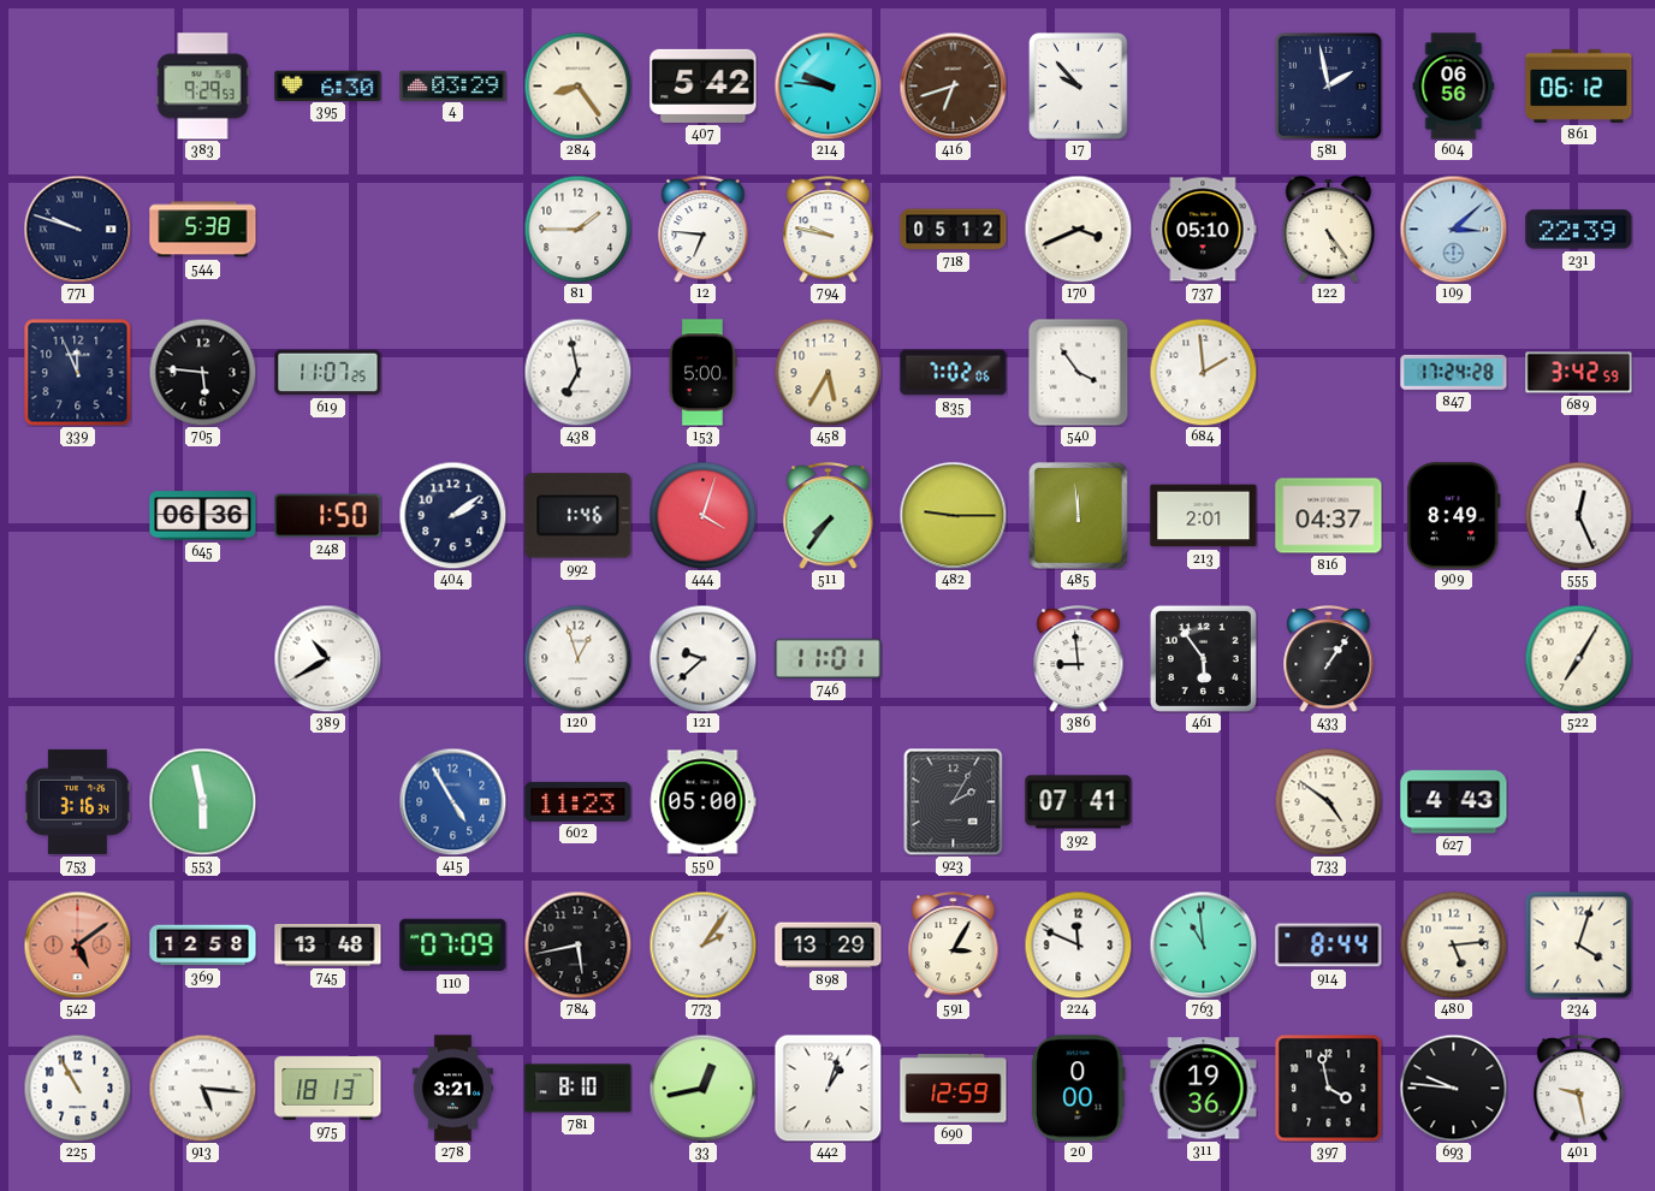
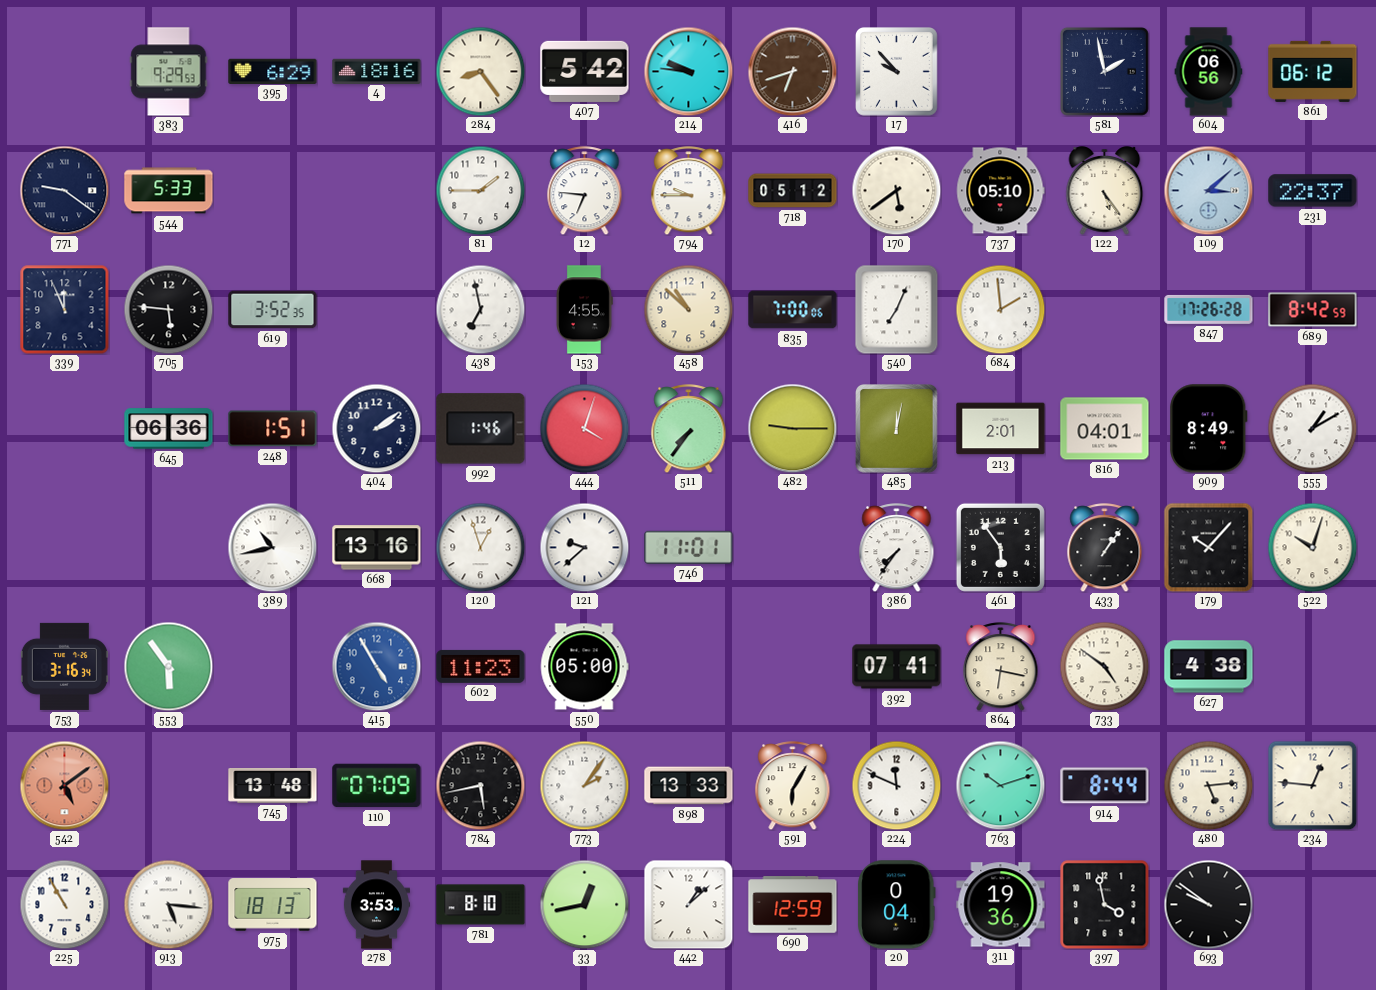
395: 6:30 -> 6:29
4: 03:29 -> 18:16
771: 9:48 -> 9:21
544: 5:38 -> 5:33
794: 9:47 -> 9:45
170: 3:41 -> 5:39
231: 22:39 -> 22:37
619: 11:07 -> 3:52
153: 5:00 -> 4:55
458: 5:35 -> 10:52
835: 7:02 -> 7:00
540: 3:54 -> 7:04
847: 17:24 -> 17:26
689: 3:42 -> 8:42
248: 1:50 -> 1:51
485: 11:59 -> 12:02
816: 04:37 -> 04:01
555: 12:26 -> 1:10
389: 10:40 -> 10:43
668: none -> 13:16
386: 8:59 -> 7:36
179: none -> 10:07
522: 7:05 -> 10:03
553: 5:58 -> 5:54
923: 2:05 -> none
864: none -> 6:17
627: 4:43 -> 4:38
369: 12:58 -> none
898: 13:29 -> 13:33
591: 3:05 -> 6:05
763: 10:59 -> 10:12
234: 4:03 -> 12:46
278: 3:21 -> 3:53
442: 1:03 -> 1:08
20: 0:00 -> 0:04
693: 9:46 -> 9:51
401: 9:28 -> none
